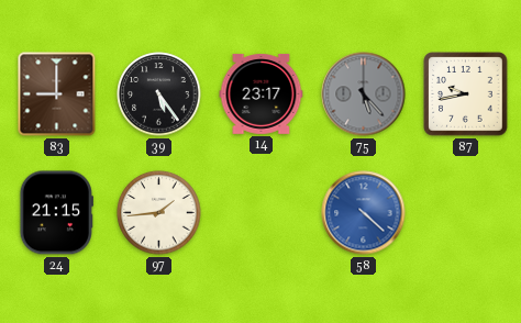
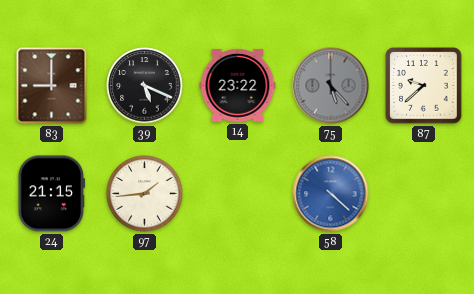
39: 5:24 -> 5:19
14: 23:17 -> 23:22
87: 9:43 -> 9:38
